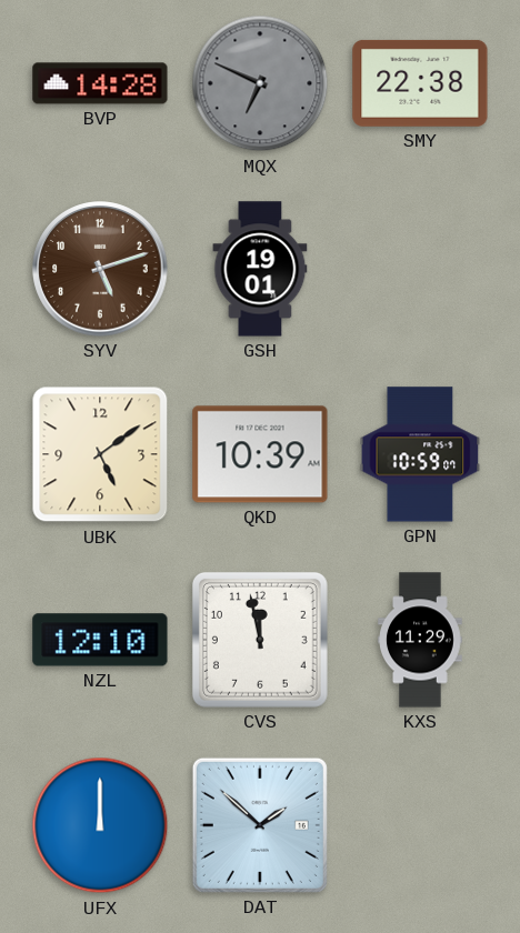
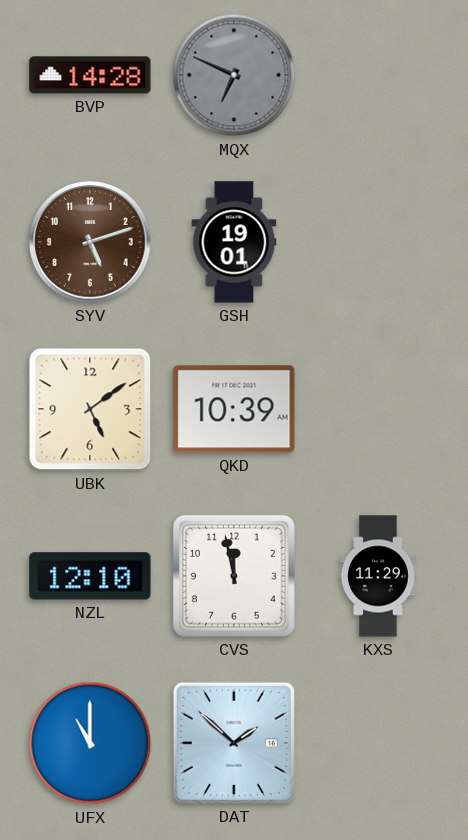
SMY: 22:38 -> none
GPN: 10:59 -> none
UFX: 12:00 -> 11:00
